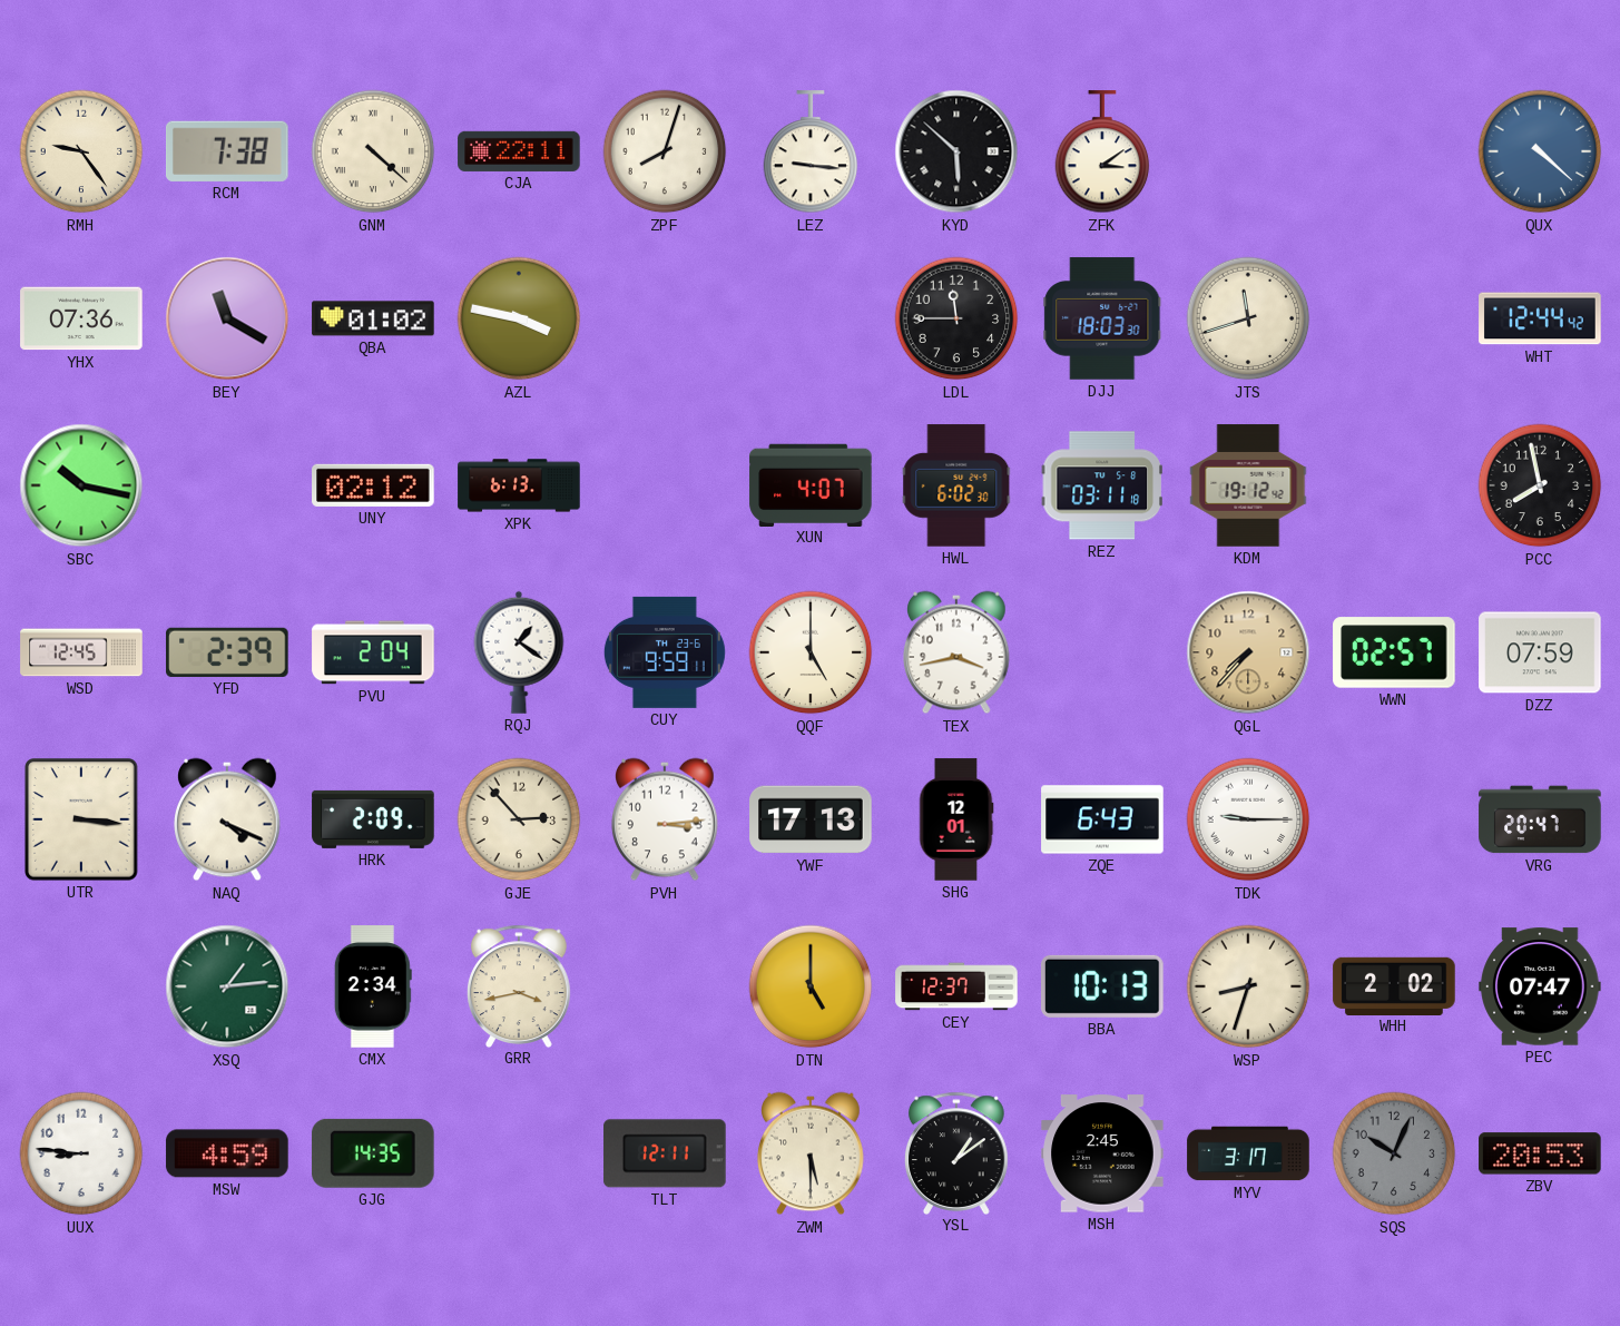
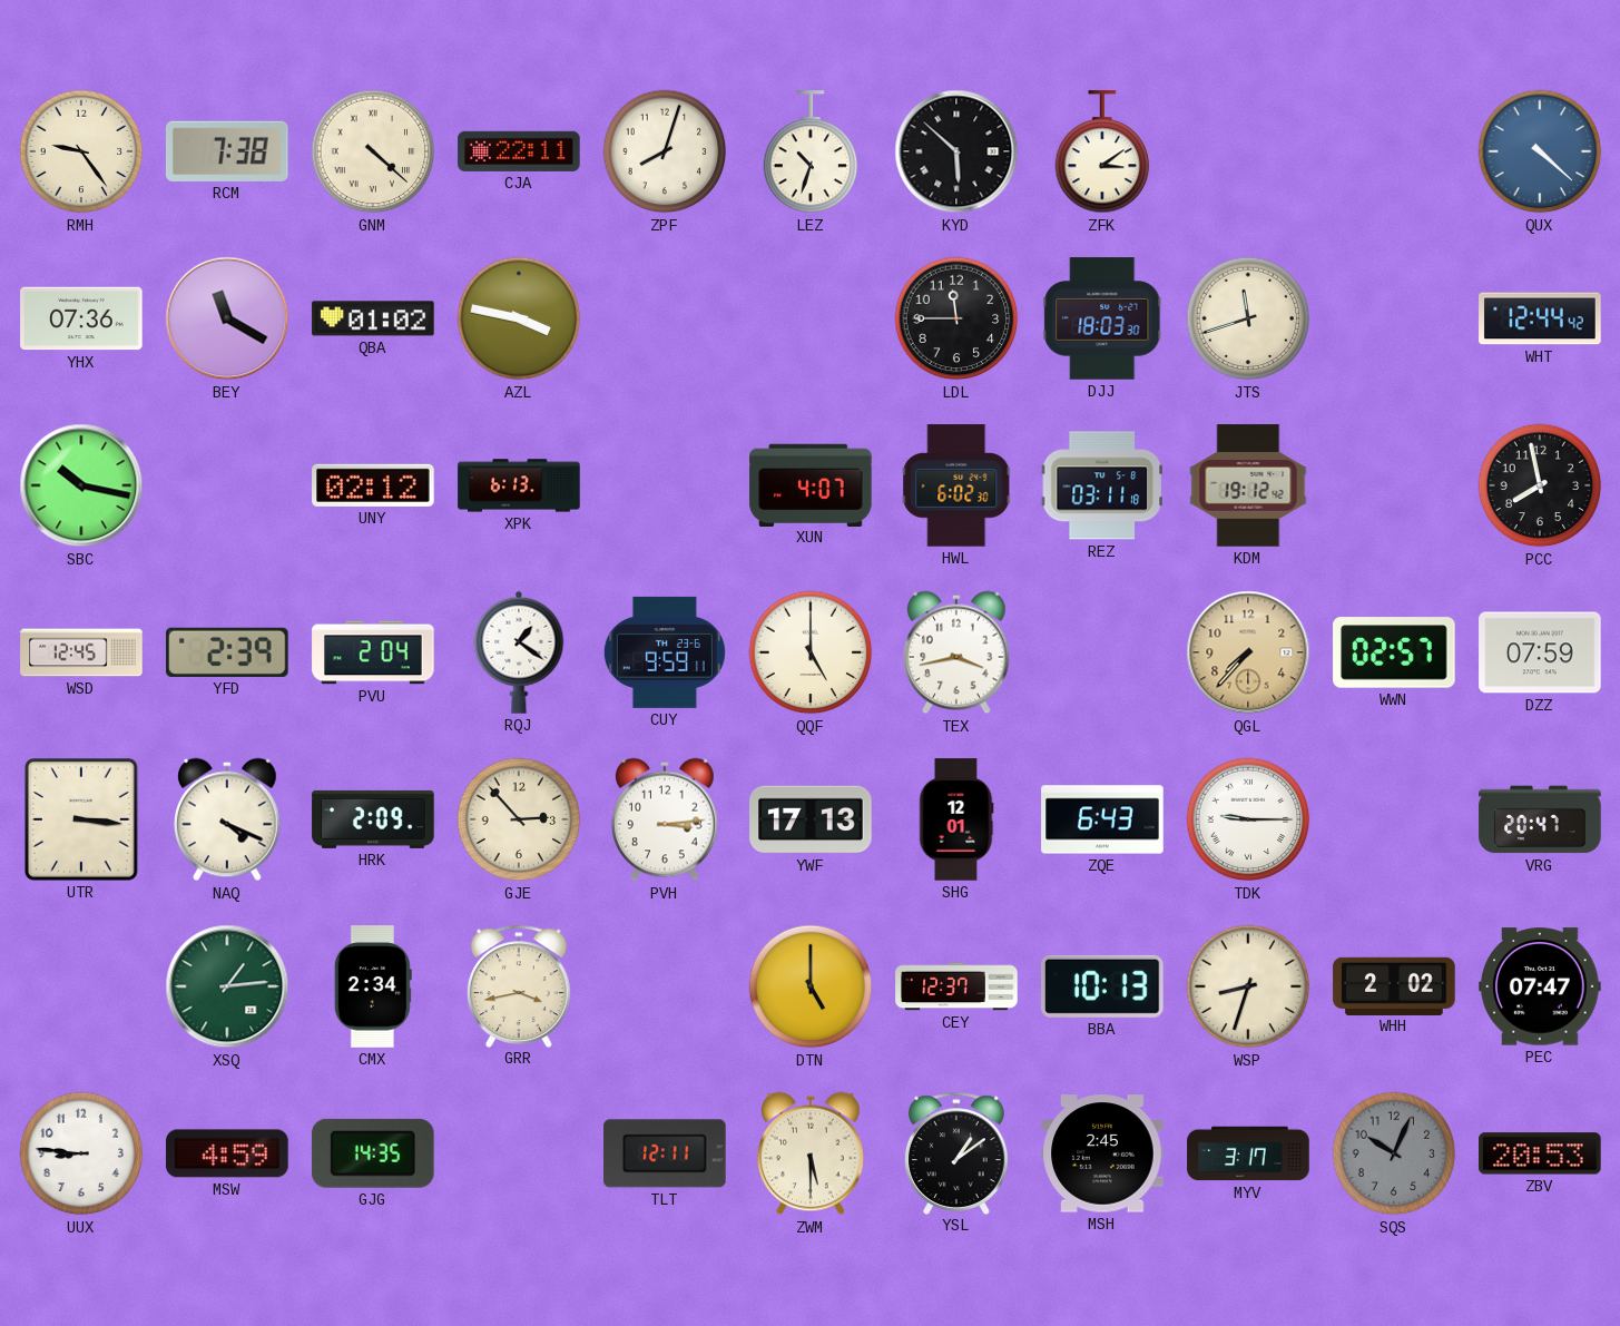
LEZ: 9:16 -> 10:33
